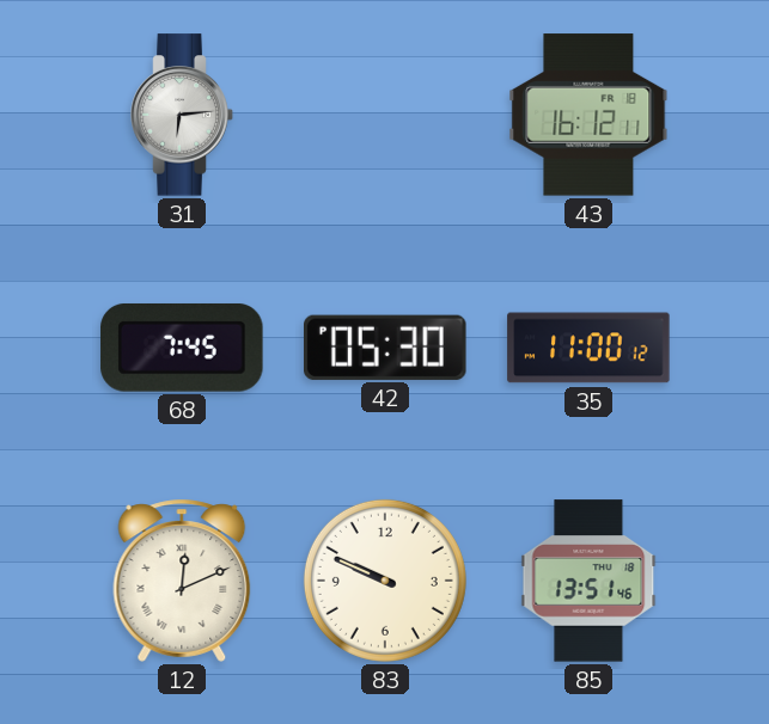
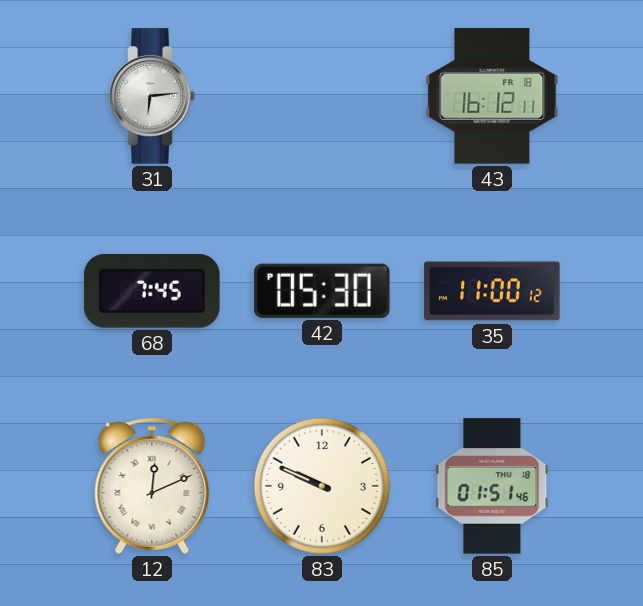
85: 13:51 -> 01:51
